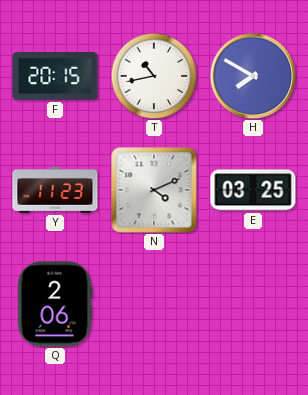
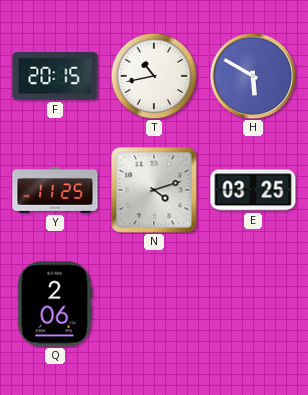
H: 7:50 -> 5:50
Y: 11:23 -> 11:25
N: 4:11 -> 4:12
